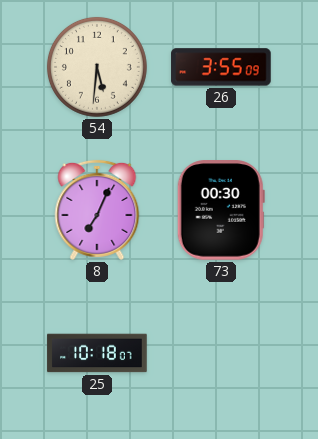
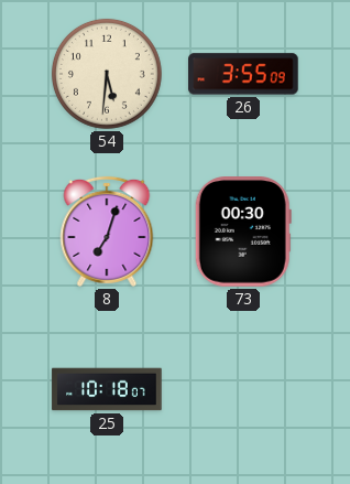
8: 7:04 -> 7:03
